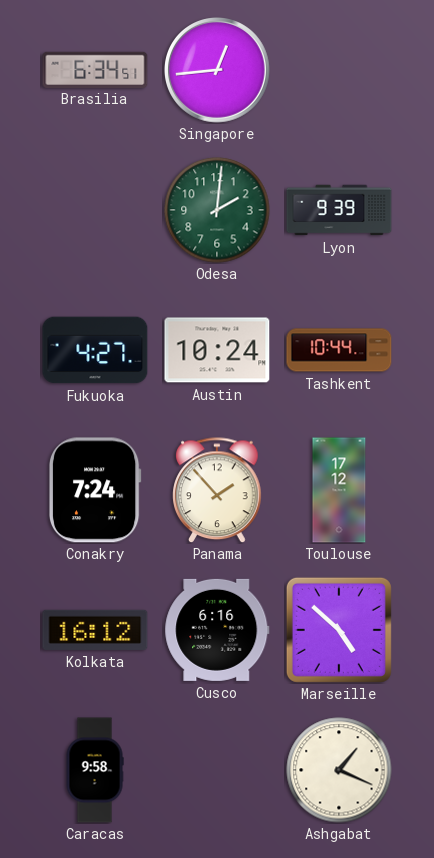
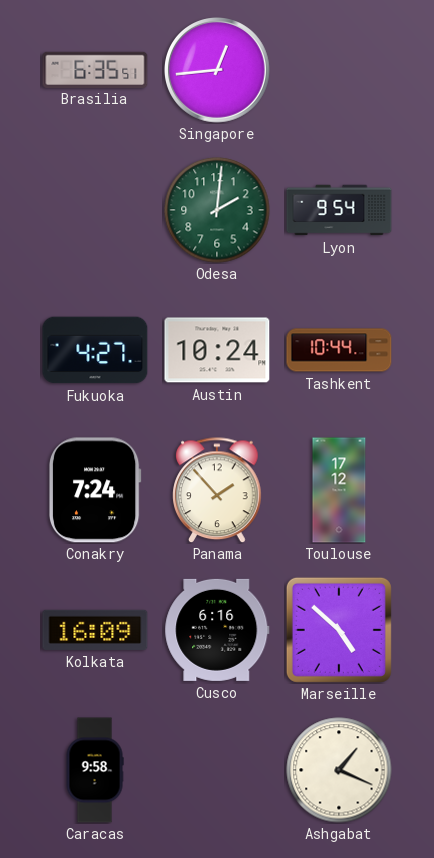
Brasilia: 6:34 -> 6:35
Lyon: 9:39 -> 9:54
Kolkata: 16:12 -> 16:09
